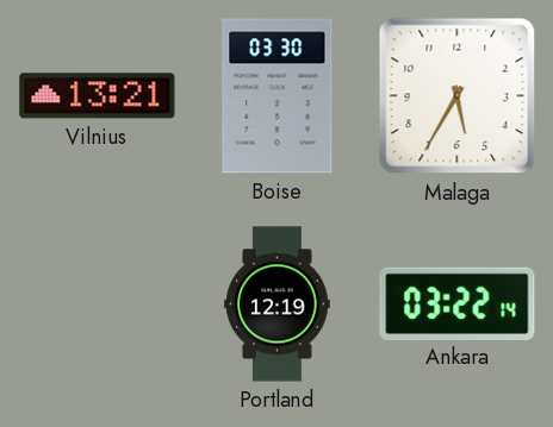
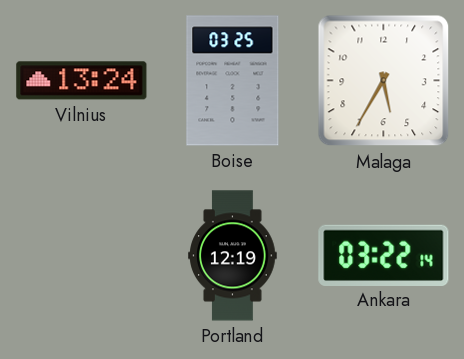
Vilnius: 13:21 -> 13:24
Boise: 03:30 -> 03:25
